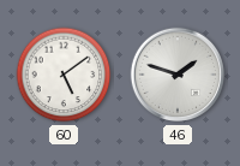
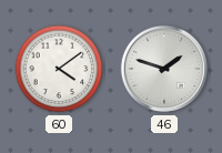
60: 5:09 -> 4:09
